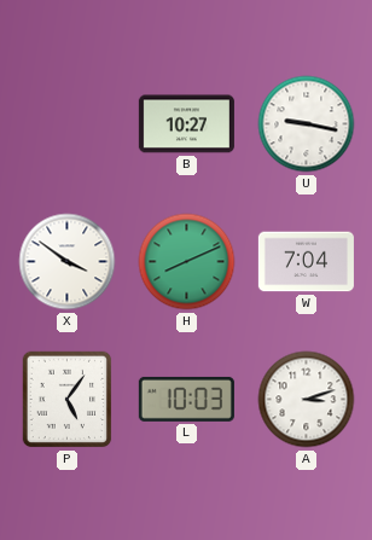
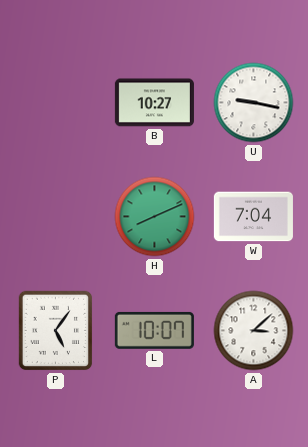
X: 3:51 -> none
L: 10:03 -> 10:07
A: 3:12 -> 3:08
